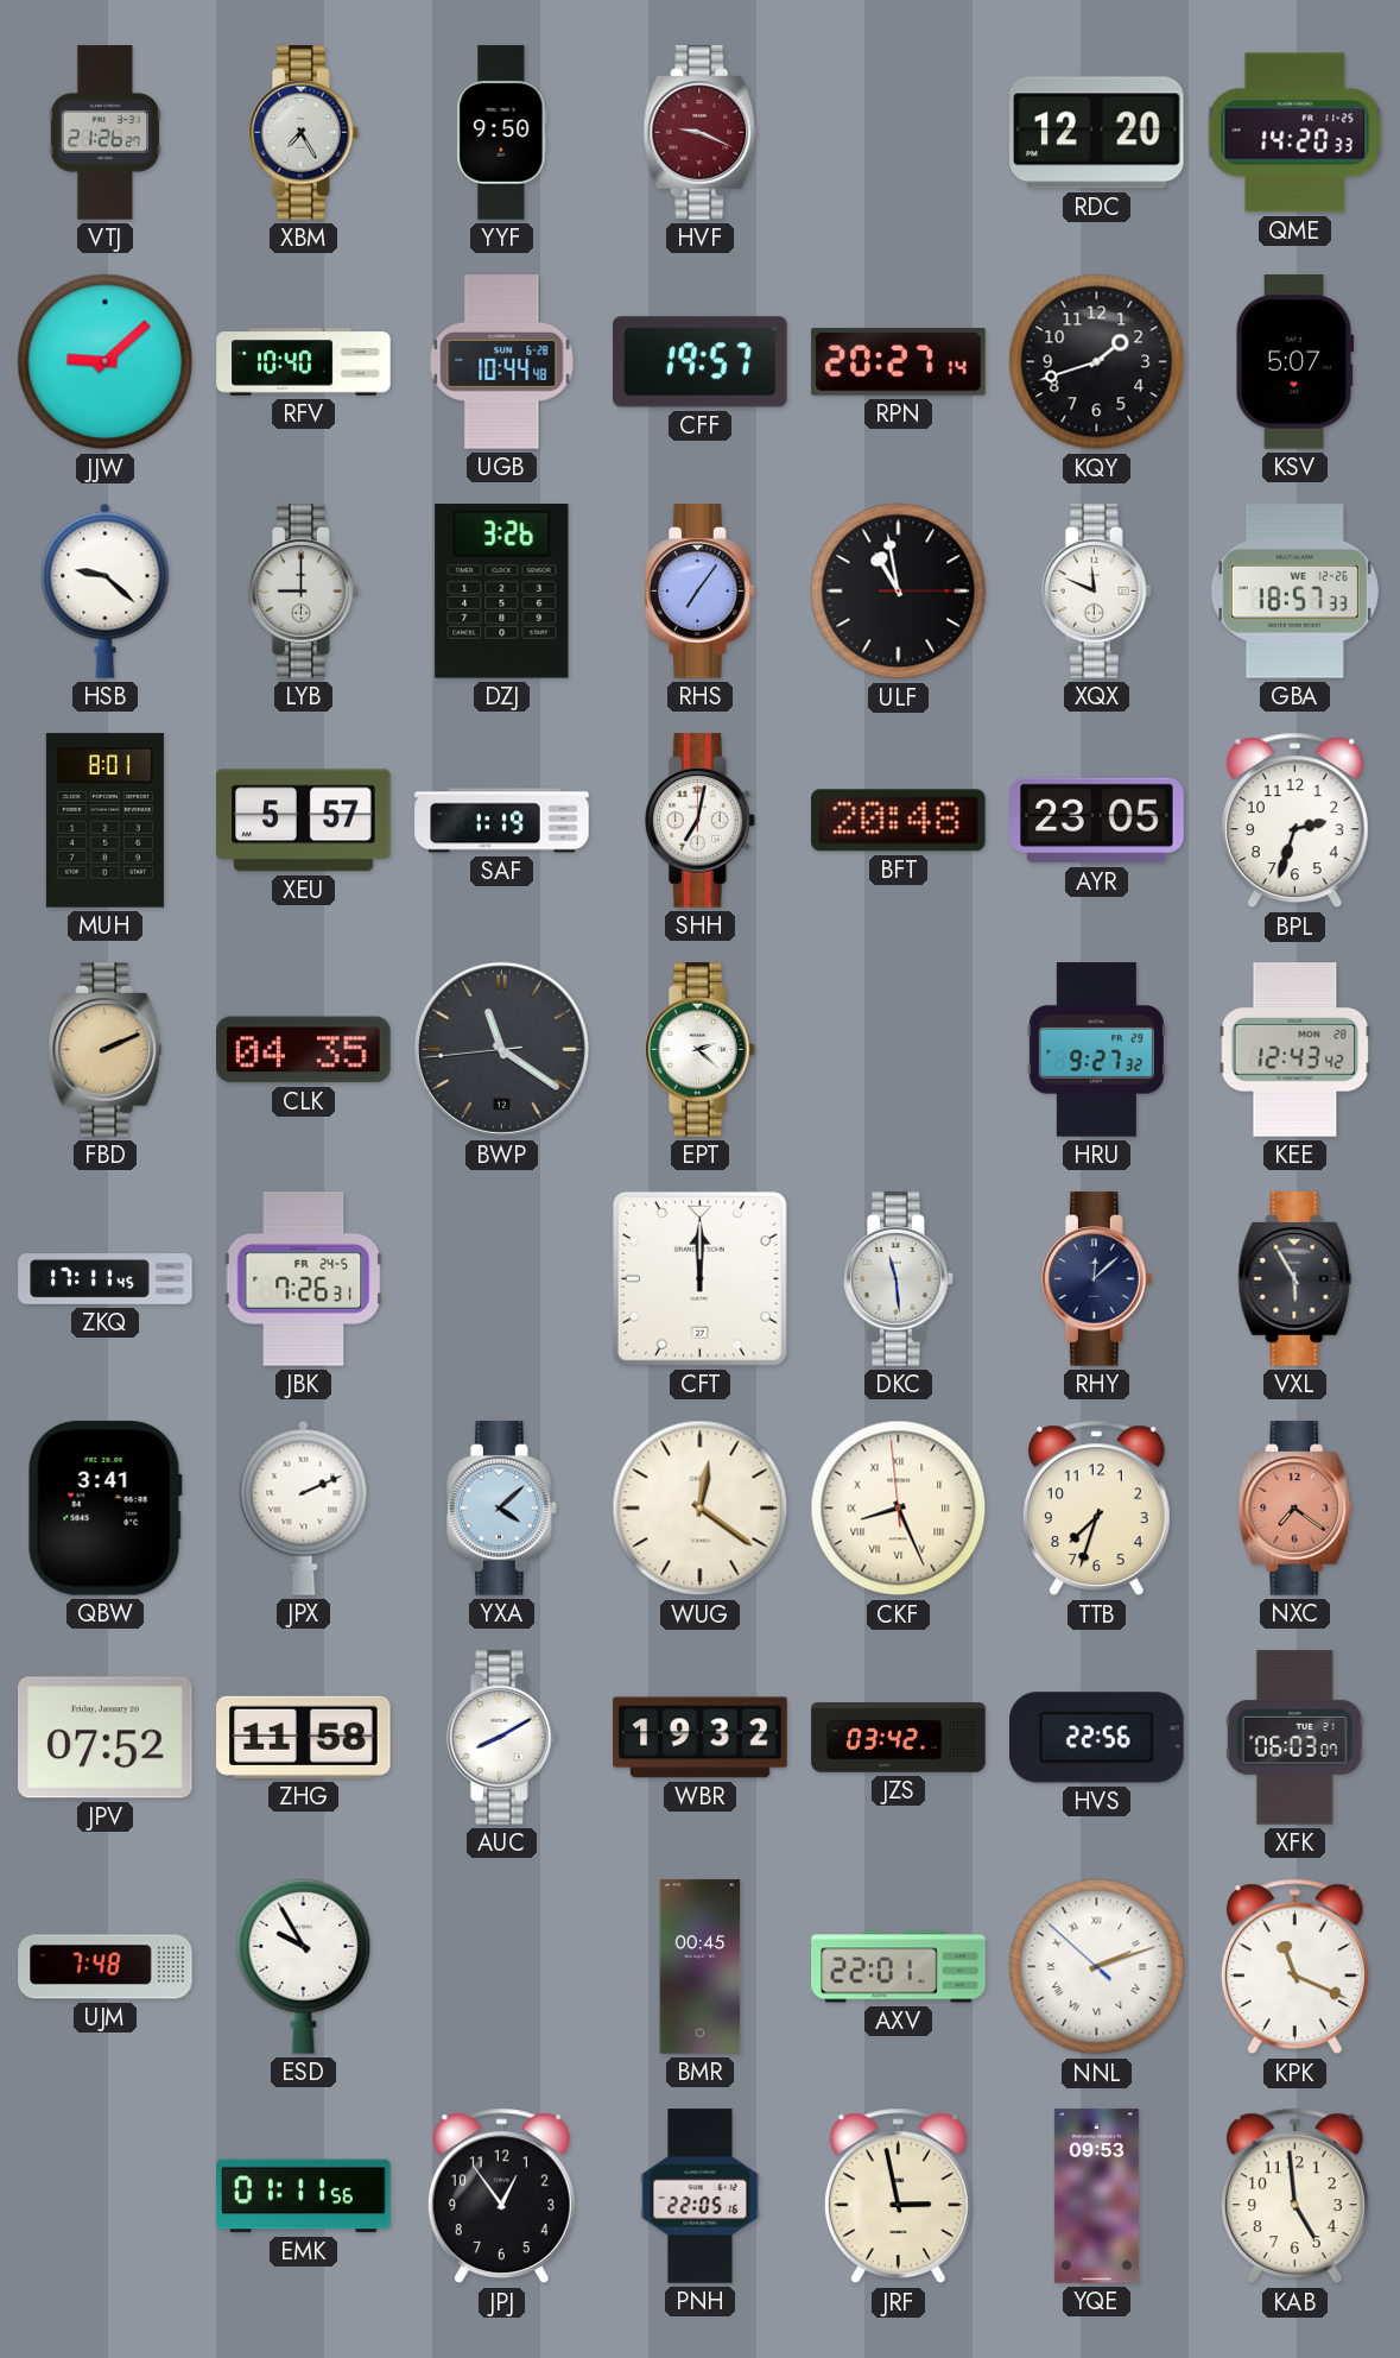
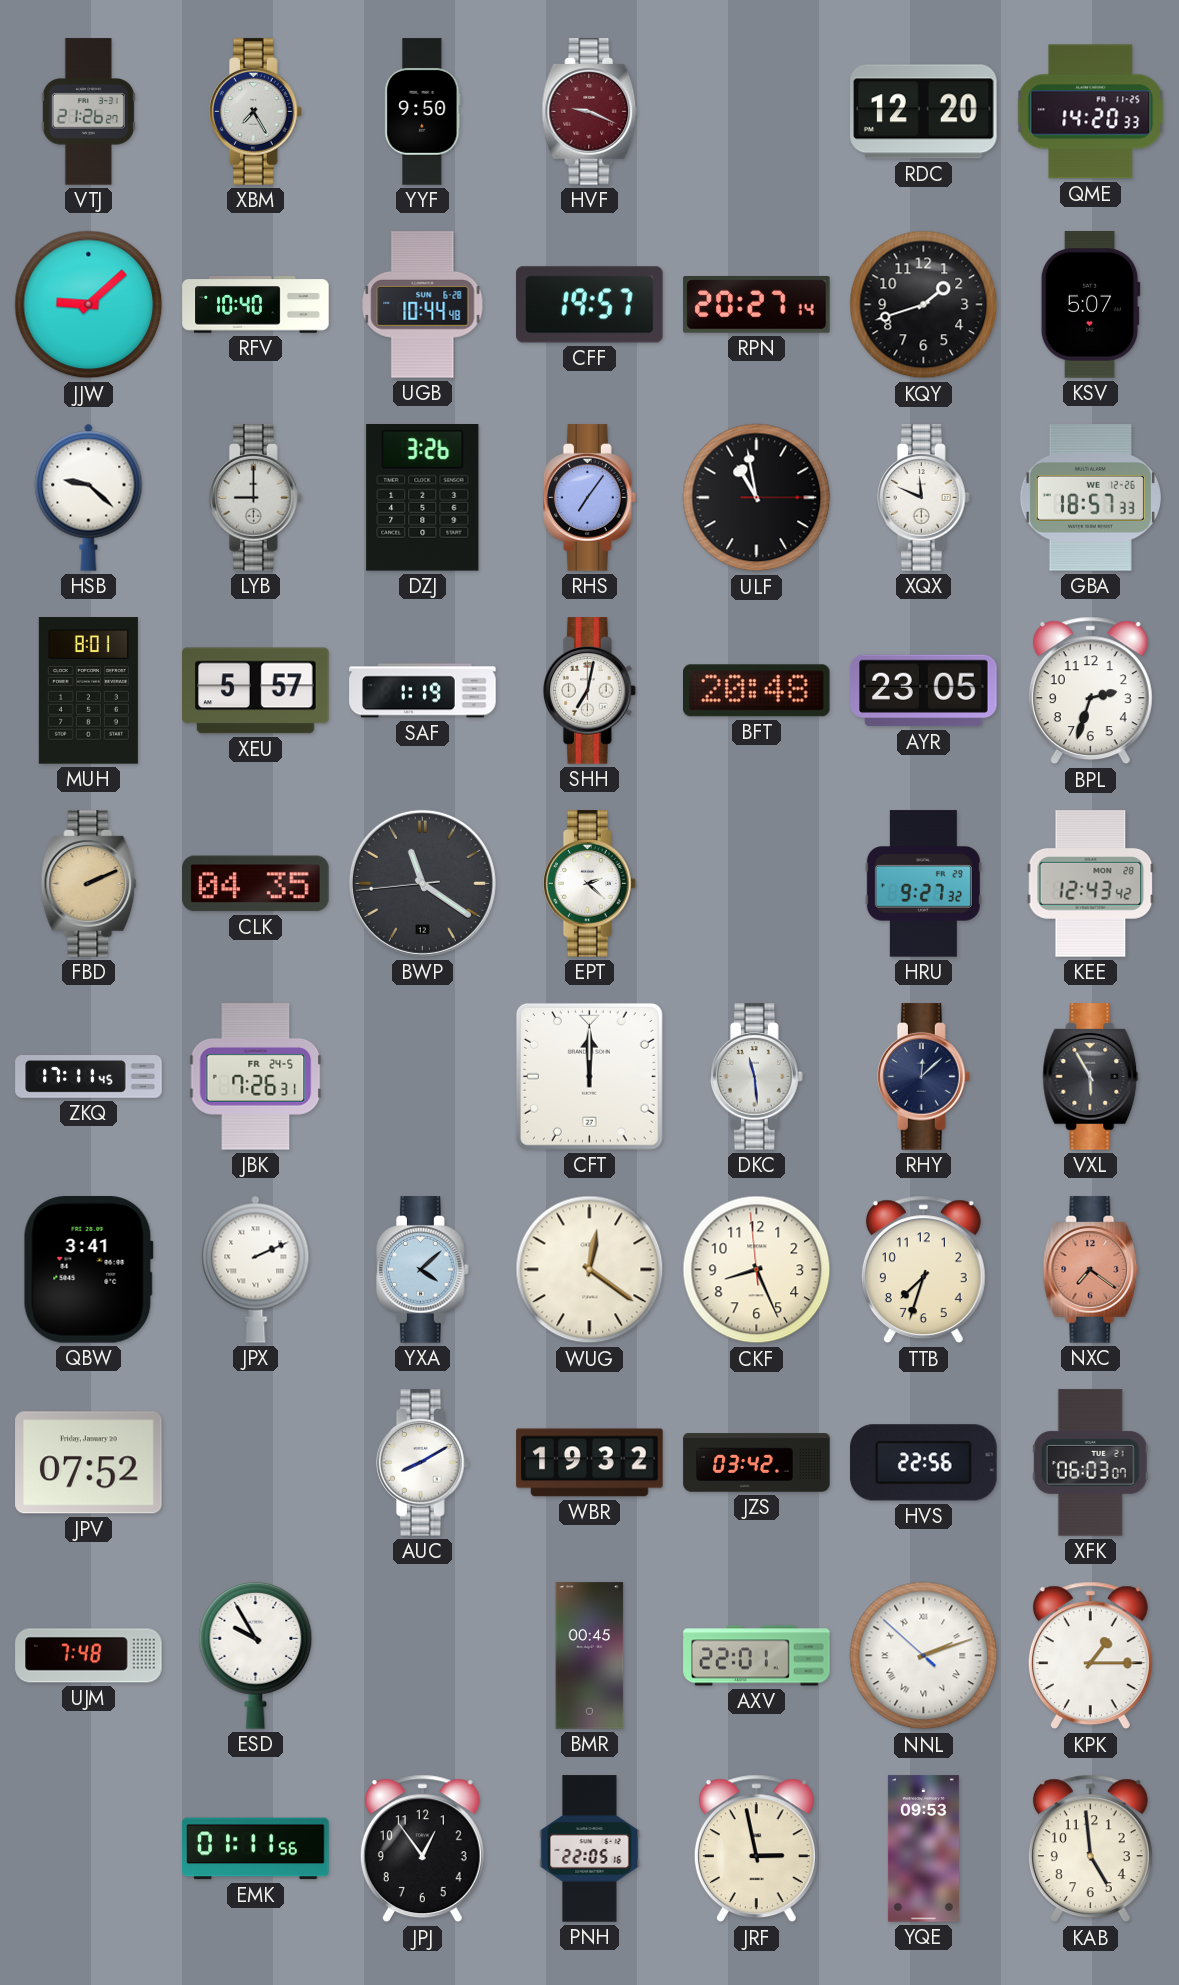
CKF numerals: Roman -> Arabic
ZHG: 11:58 -> none
KPK: 11:19 -> 1:15
